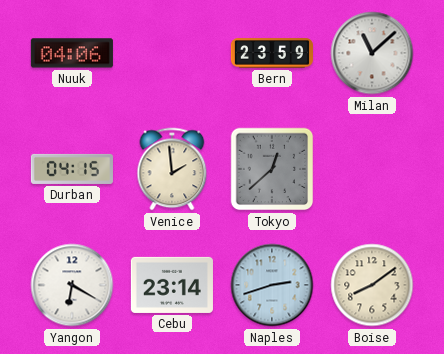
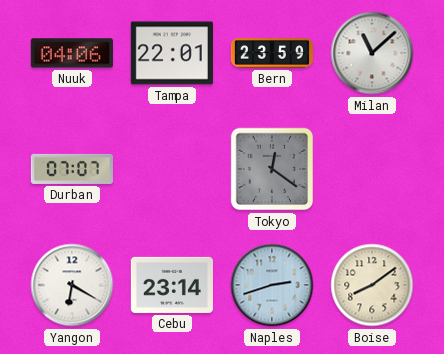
Tampa: none -> 22:01
Durban: 04:15 -> 07:07
Venice: 1:59 -> none
Tokyo: 12:38 -> 12:21
